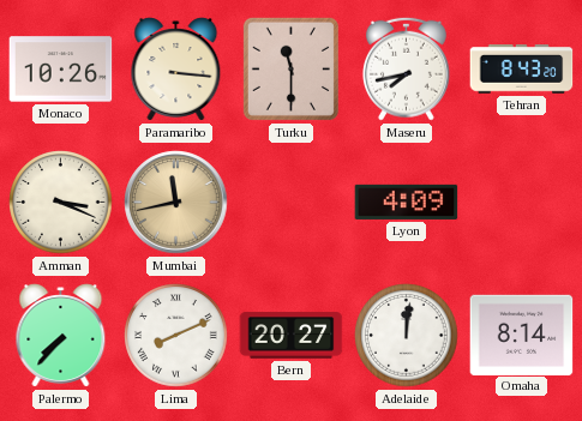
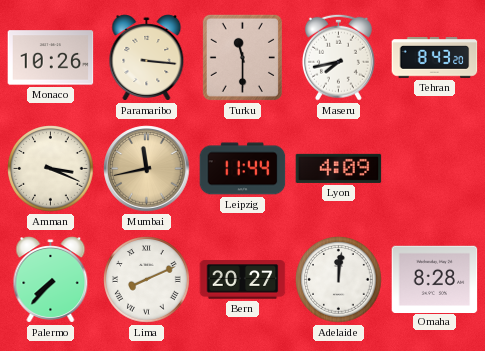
Leipzig: none -> 11:44
Omaha: 8:14 -> 8:28
